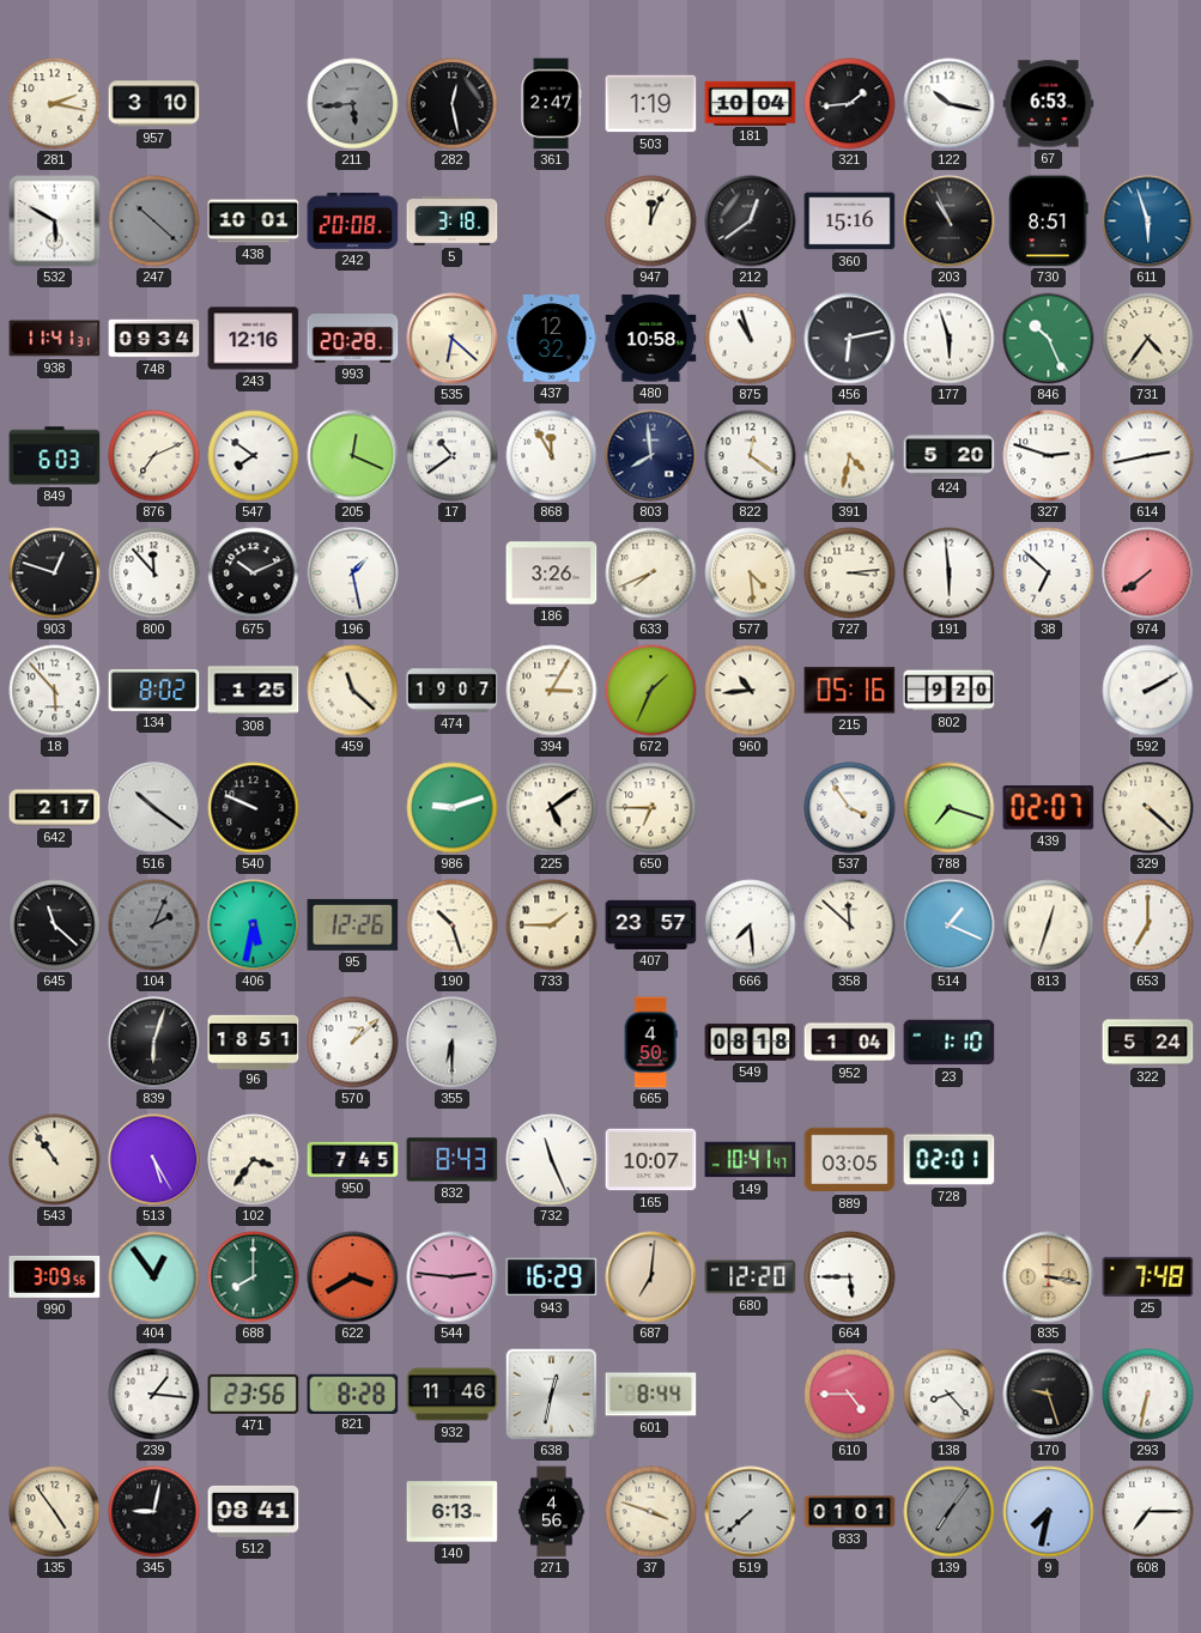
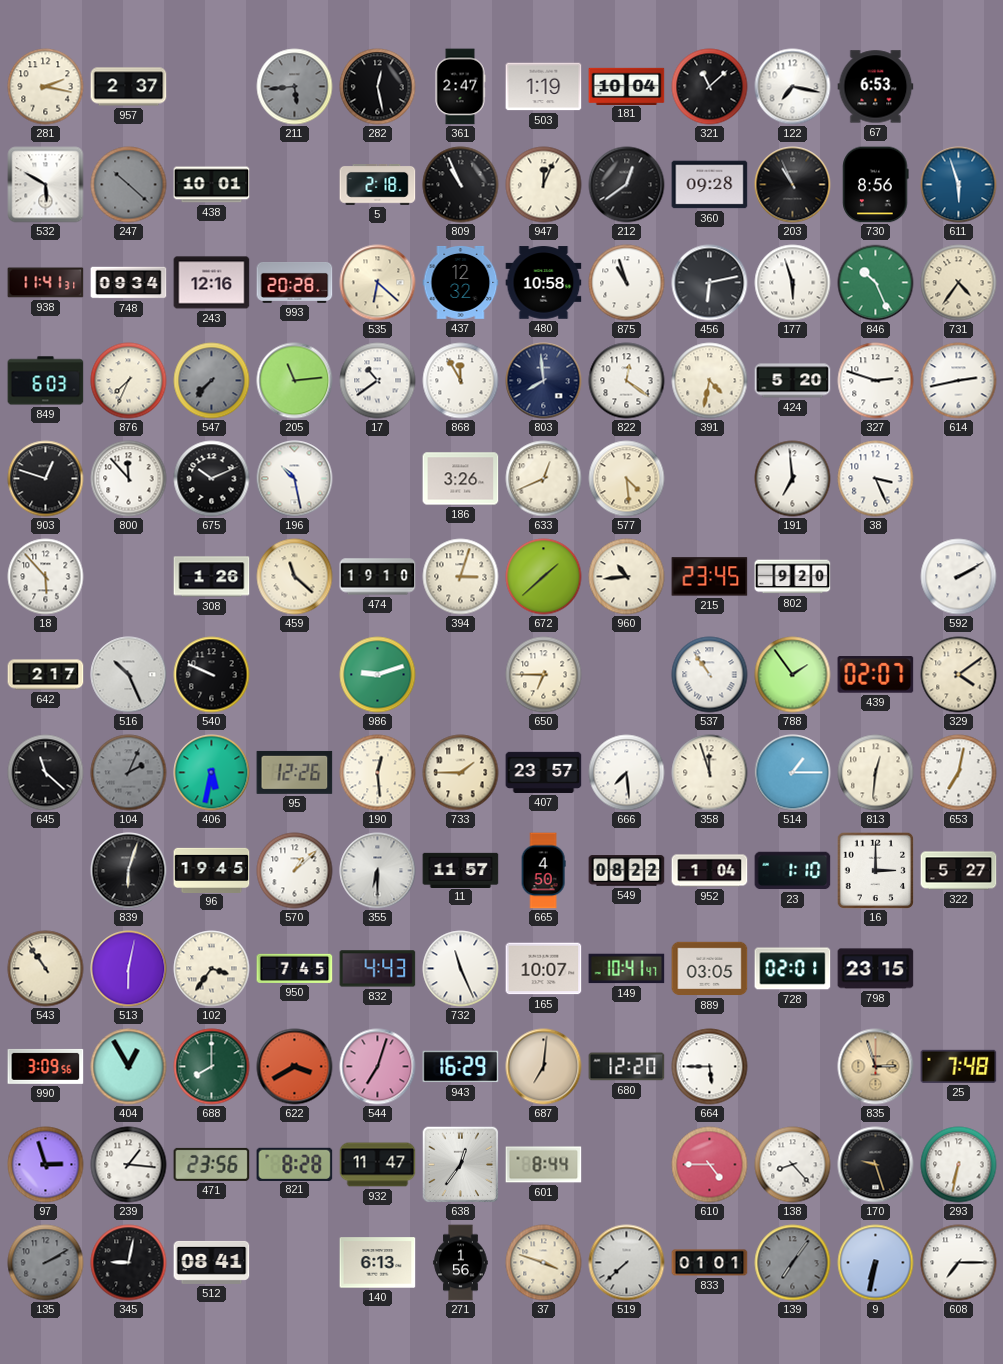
957: 3:10 -> 2:37
321: 1:44 -> 11:08
122: 10:17 -> 7:17
242: 20:08 -> none
5: 3:18 -> 2:18
809: none -> 10:56
360: 15:16 -> 09:28
730: 8:51 -> 8:56
876: 7:11 -> 7:34
547: 7:51 -> 7:37
547 dial: white -> grey
205: 12:19 -> 11:14
196: 1:28 -> 10:28
633: 7:41 -> 12:41
727: 3:14 -> none
191: 5:59 -> 6:59
38: 6:52 -> 3:26
974: 7:39 -> none
134: 8:02 -> none
308: 1:25 -> 1:26
474: 19:07 -> 19:10
394: 3:05 -> 3:03
672: 1:34 -> 1:38
215: 05:16 -> 23:45
516: 10:21 -> 10:26
225: 5:09 -> none
537: 3:54 -> 10:54
788: 7:18 -> 1:54
329: 4:22 -> 4:09
190: 10:27 -> 12:29
358: 11:52 -> 11:57
514: 1:19 -> 1:15
813: 12:33 -> 12:31
653: 7:00 -> 7:02
96: 18:51 -> 19:45
11: none -> 11:57
549: 08:18 -> 08:22
16: none -> 3:00
322: 5:24 -> 5:27
513: 5:25 -> 6:02
832: 8:43 -> 4:43
798: none -> 23:15
404: 12:54 -> 12:55
544: 2:46 -> 7:03
835: 3:17 -> 2:57
97: none -> 2:57
932: 11:46 -> 11:47
638: 12:32 -> 12:36
135: 4:54 -> 2:10
135 dial: cream -> grey
271: 4:56 -> 1:56
9: 7:32 -> 6:32
